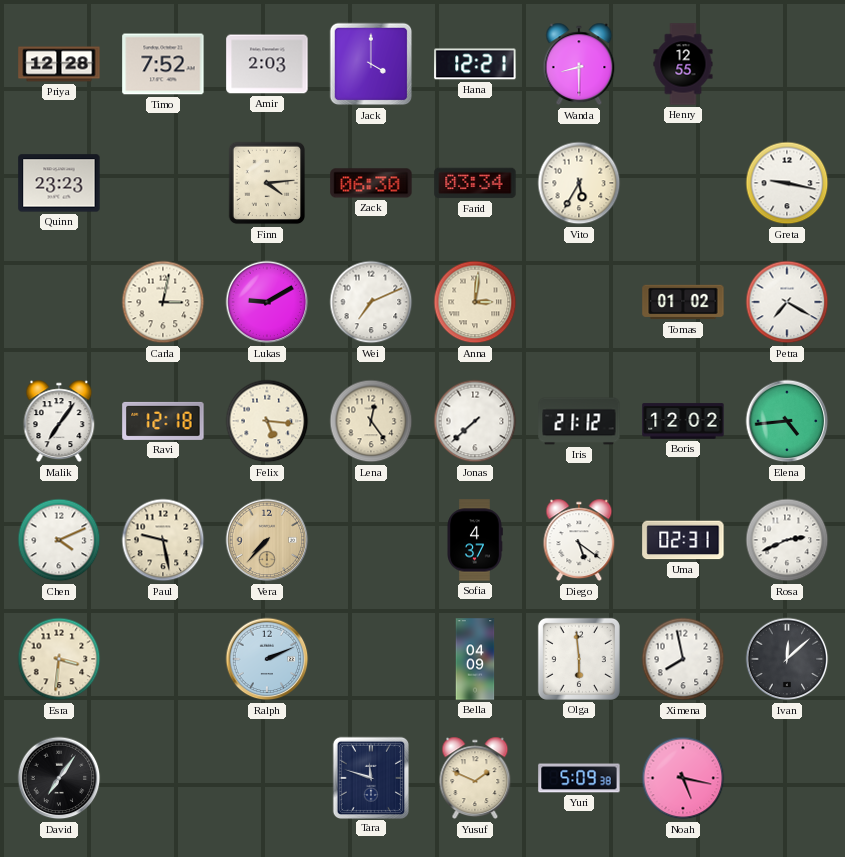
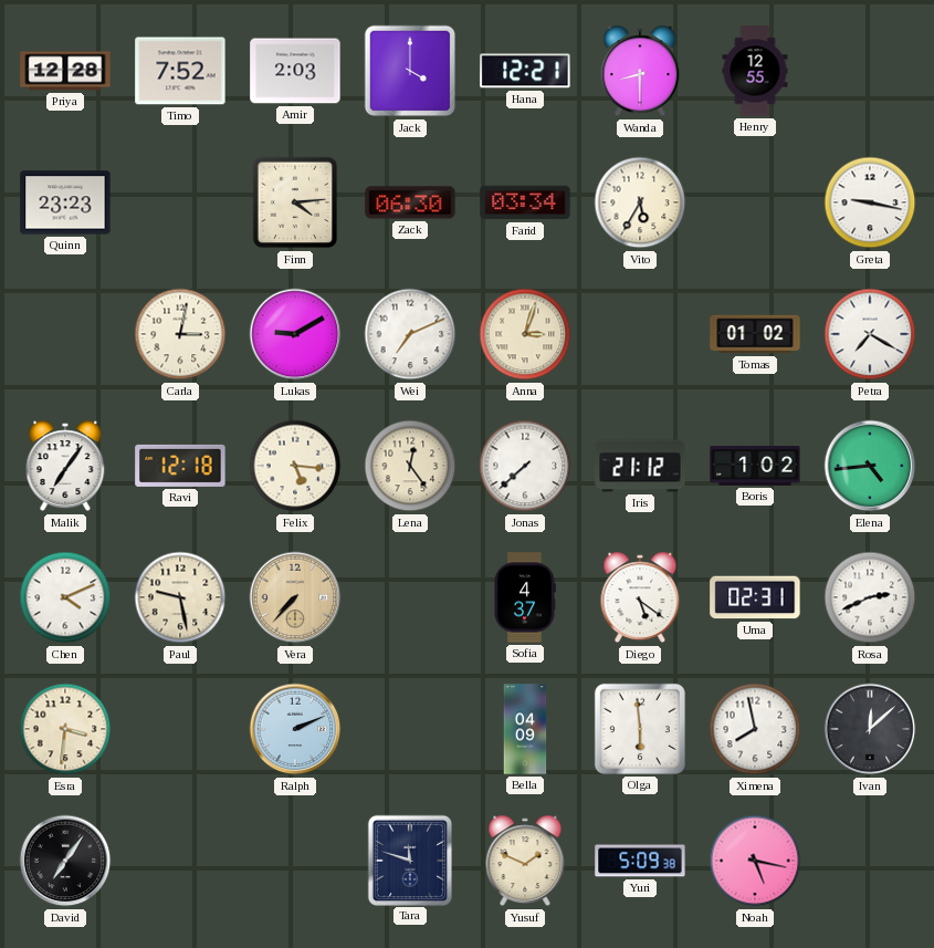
Anna: 3:01 -> 3:03
Boris: 12:02 -> 1:02
